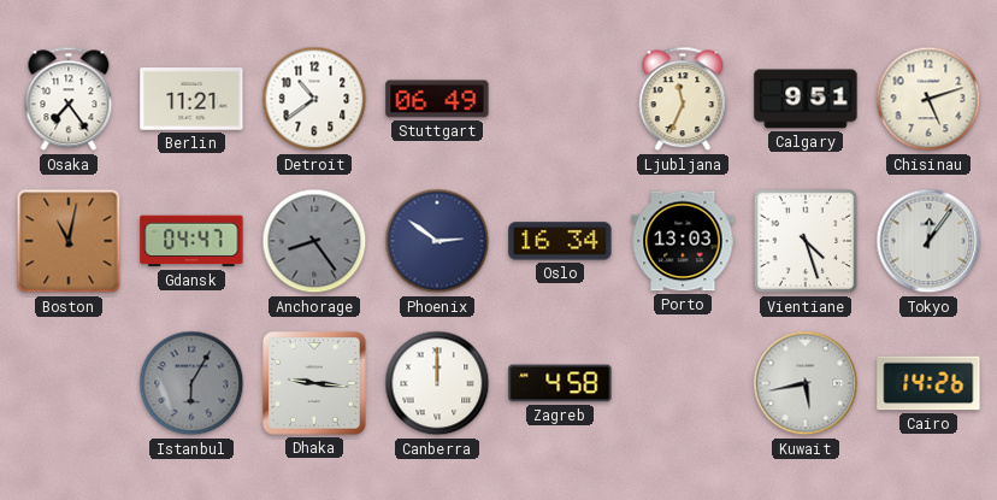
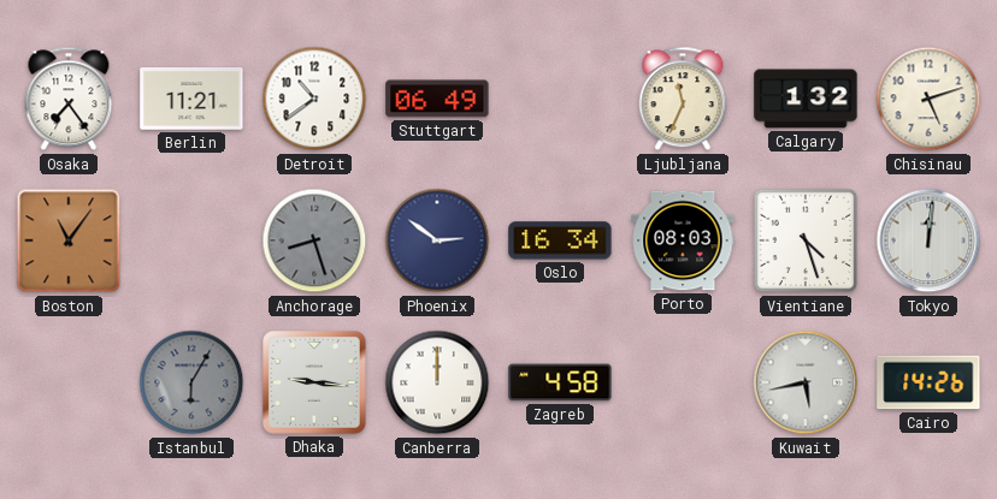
Calgary: 9:51 -> 1:32
Boston: 11:02 -> 11:06
Gdansk: 04:47 -> none
Anchorage: 8:24 -> 8:27
Porto: 13:03 -> 08:03
Tokyo: 12:06 -> 12:01
